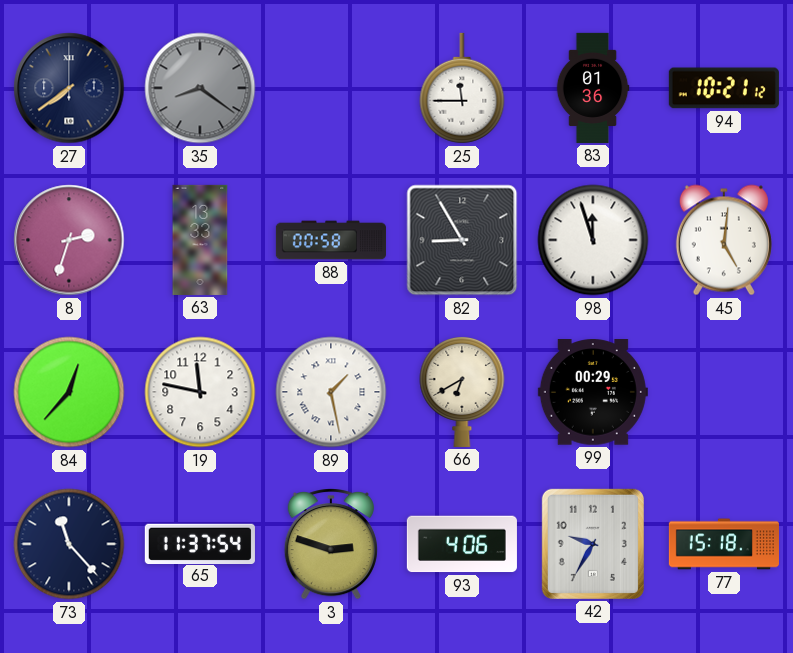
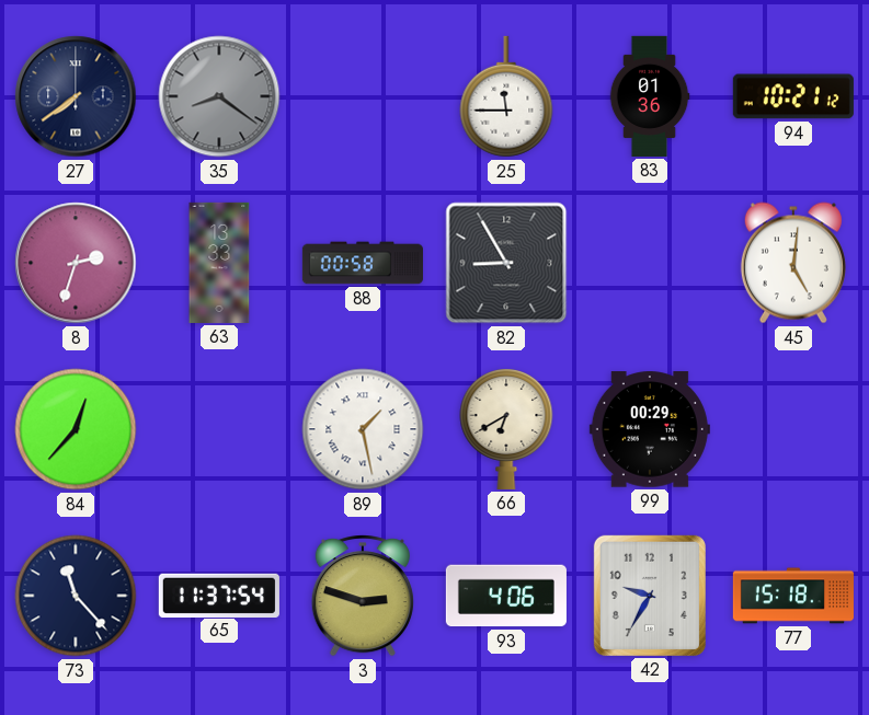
98: 11:57 -> none
19: 11:47 -> none
